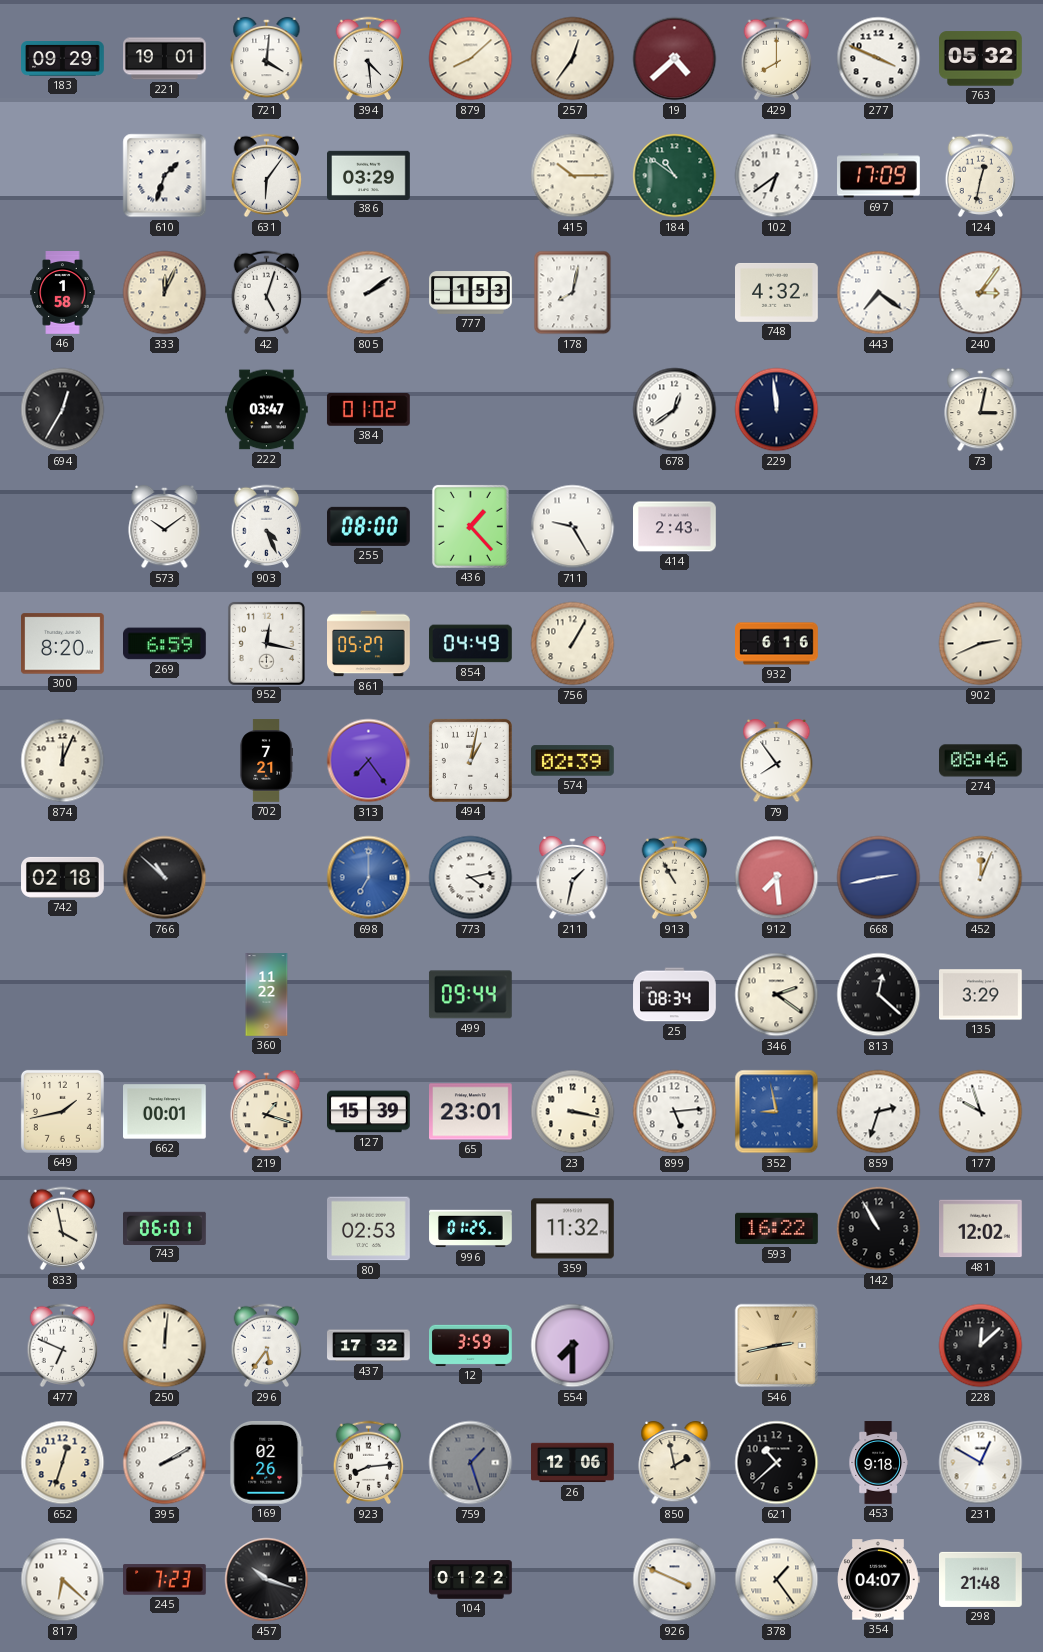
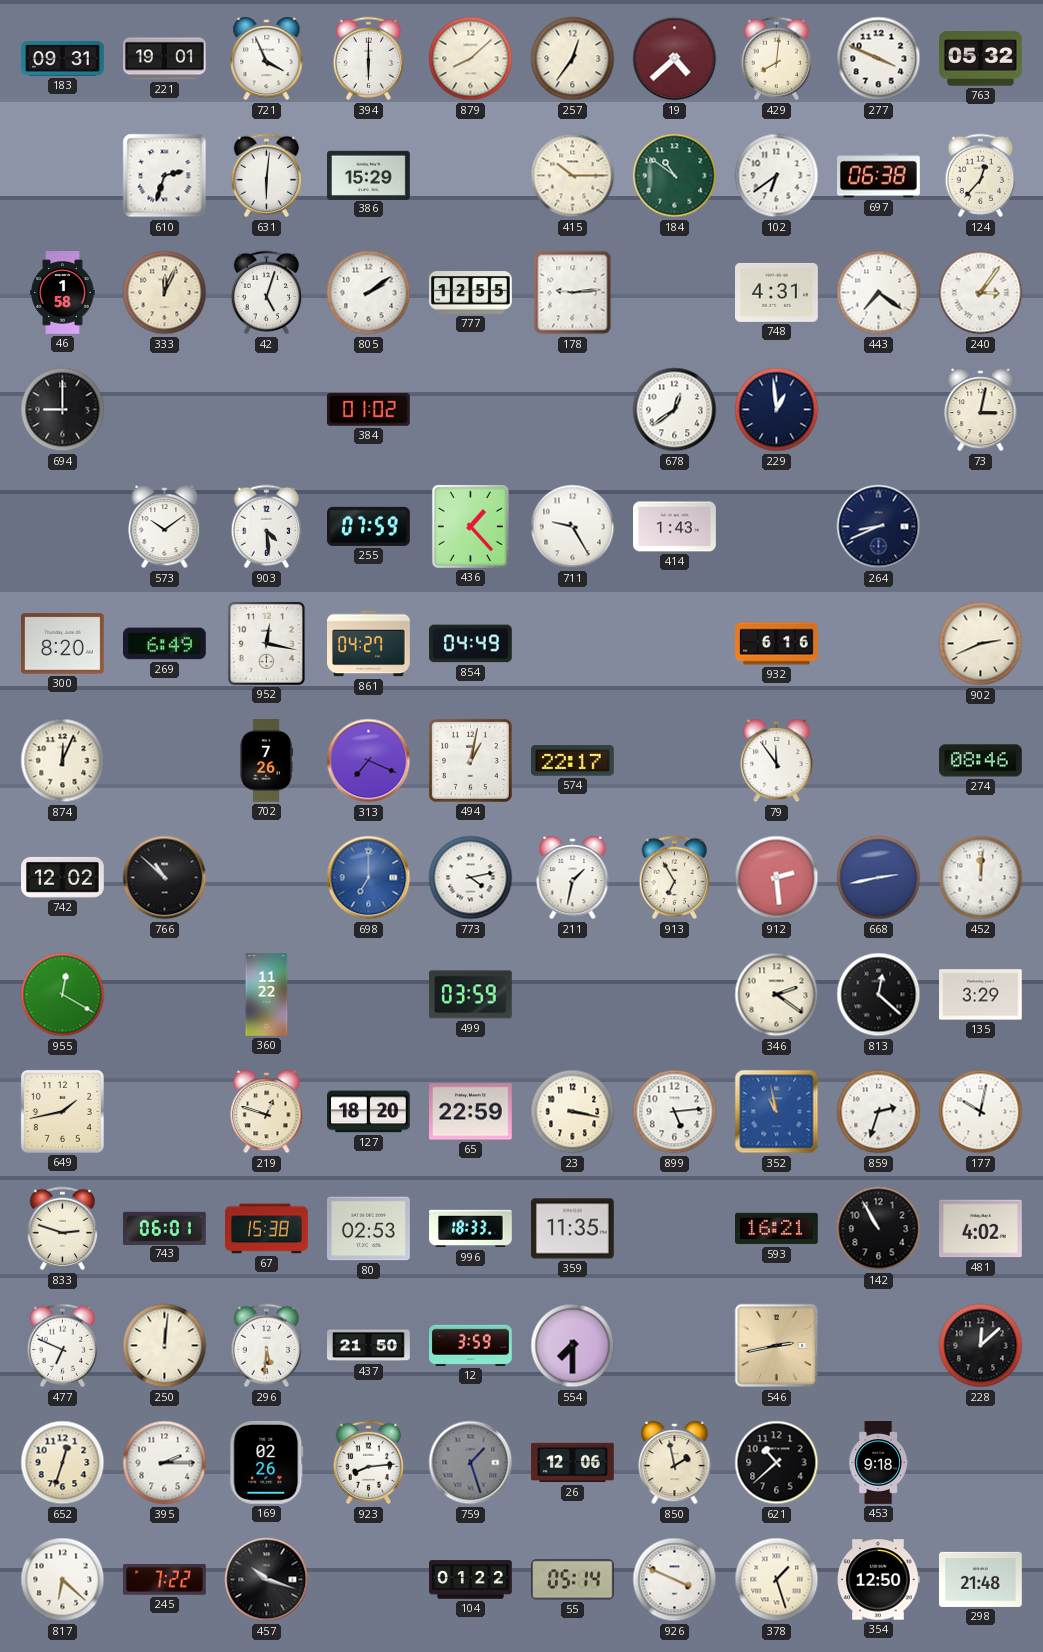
183: 09:29 -> 09:31
721: 4:01 -> 3:56
394: 4:29 -> 6:00
429: 8:00 -> 8:01
610: 1:33 -> 2:33
631: 6:06 -> 6:01
386: 03:29 -> 15:29
697: 17:09 -> 06:38
124: 12:32 -> 12:37
777: 1:53 -> 12:55
178: 8:02 -> 9:14
748: 4:32 -> 4:31
694: 12:35 -> 9:00
222: 03:47 -> none
229: 11:59 -> 12:59
903: 4:26 -> 4:29
255: 08:00 -> 07:59
414: 2:43 -> 1:43
264: none -> 8:41
269: 6:59 -> 6:49
861: 05:27 -> 04:27
756: 1:05 -> none
702: 7:21 -> 7:26
313: 7:24 -> 7:19
574: 02:39 -> 22:17
79: 7:54 -> 11:54
742: 02:18 -> 12:02
913: 10:55 -> 6:55
912: 7:29 -> 2:29
452: 12:04 -> 12:01
955: none -> 12:20
499: 09:44 -> 03:59
25: 08:34 -> none
662: 00:01 -> none
219: 1:18 -> 12:48
127: 15:39 -> 18:20
65: 23:01 -> 22:59
352: 8:58 -> 10:58
177: 9:57 -> 10:02
833: 3:58 -> 2:48
67: none -> 15:38
996: 01:25 -> 18:33
359: 11:32 -> 11:35
593: 16:22 -> 16:21
481: 12:02 -> 4:02
296: 5:36 -> 5:31
437: 17:32 -> 21:50
395: 2:10 -> 2:15
231: 12:50 -> none
245: 7:23 -> 7:22
55: none -> 05:14
378: 1:24 -> 1:27
354: 04:07 -> 12:50
